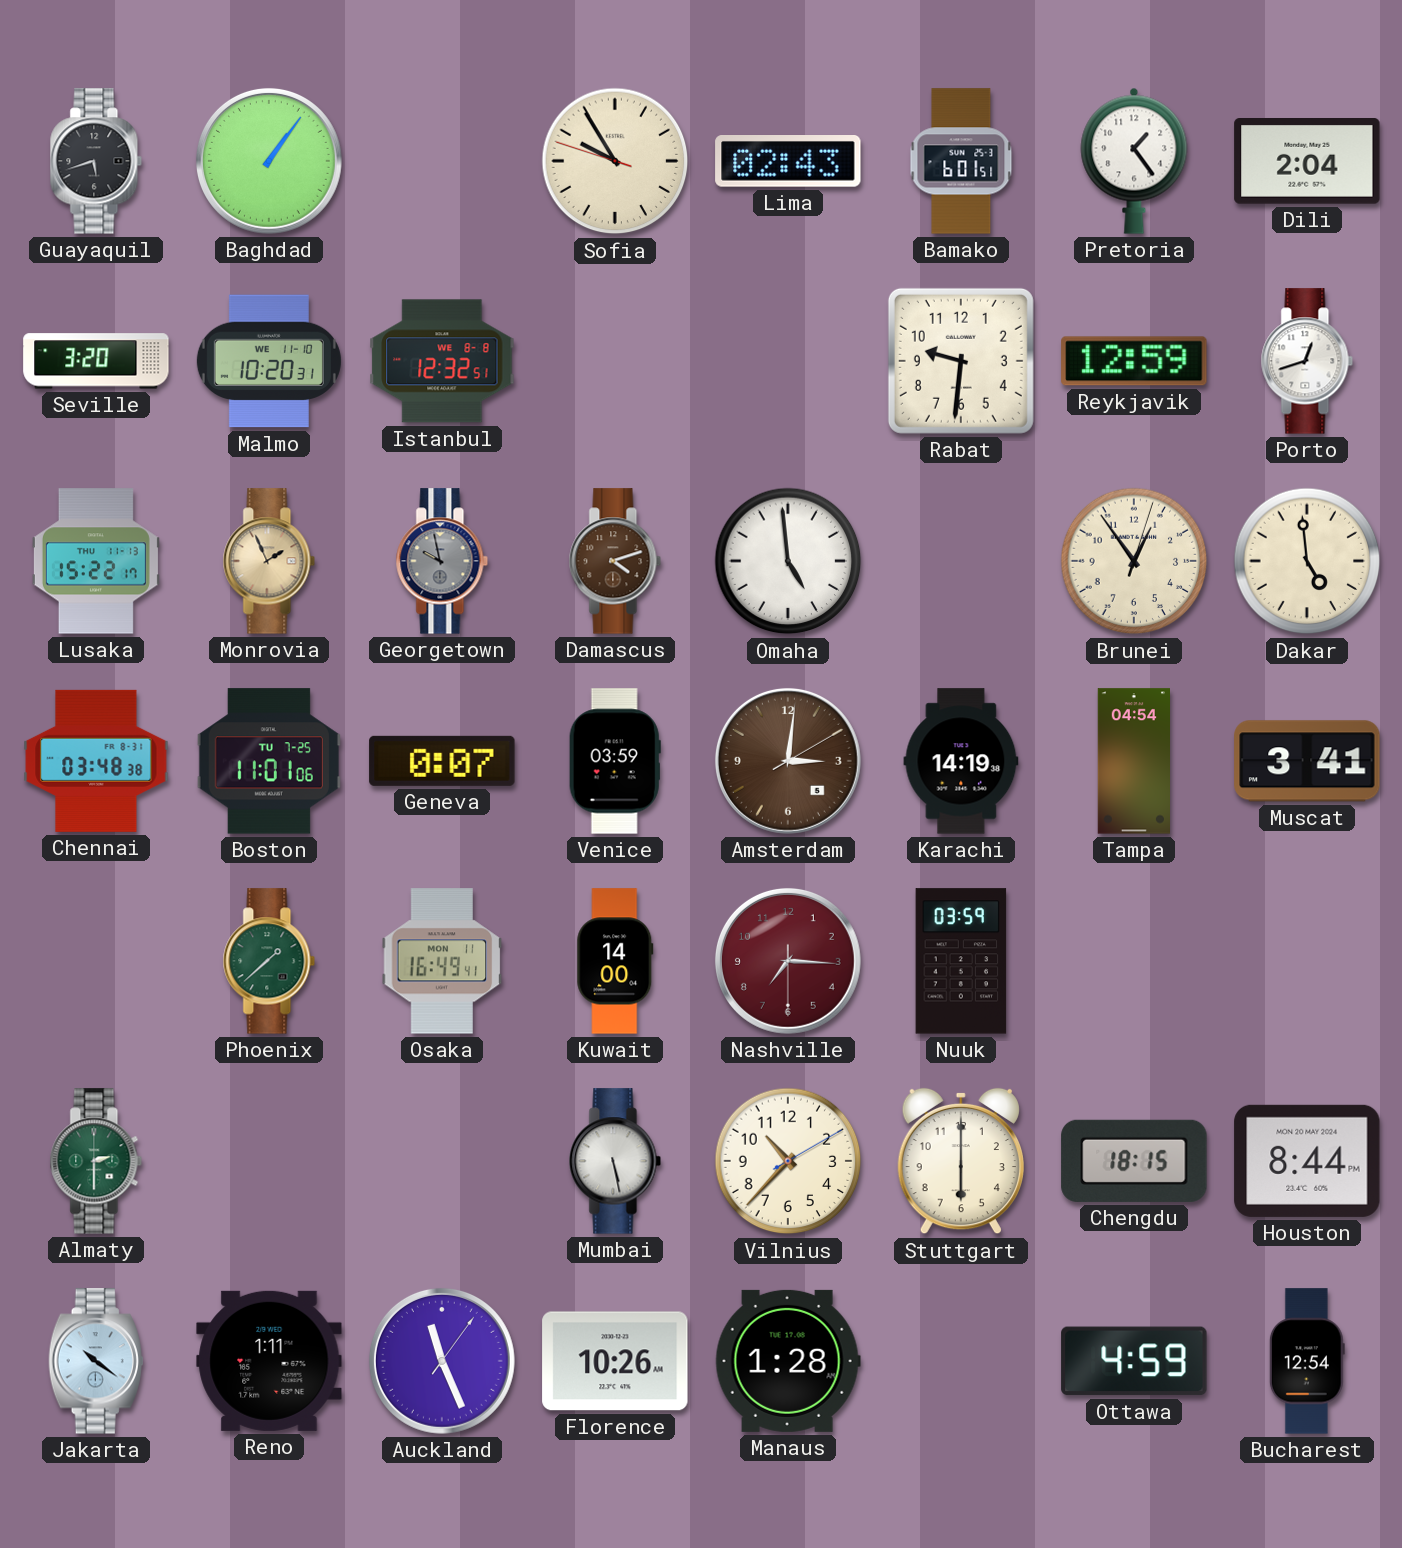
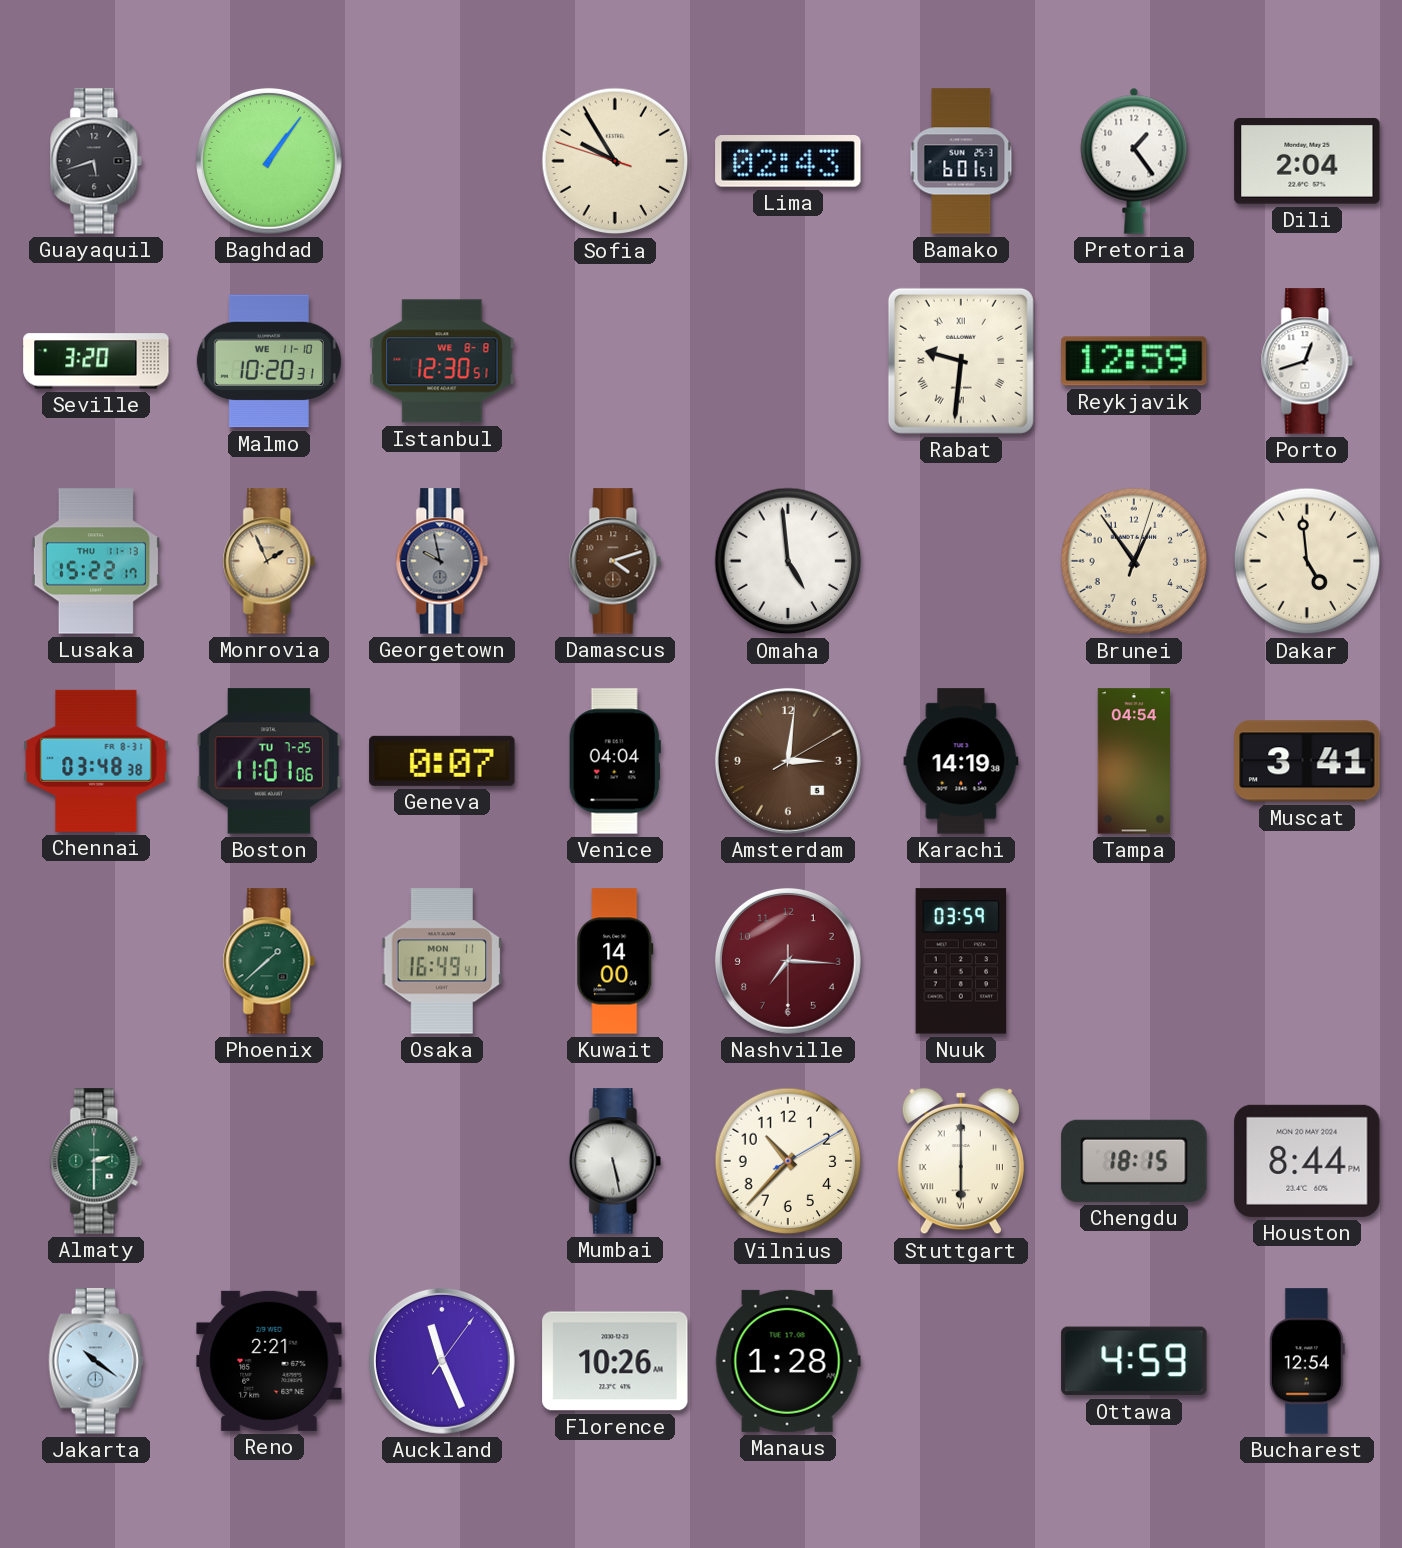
Istanbul: 12:32 -> 12:30
Rabat numerals: Arabic -> Roman
Venice: 03:59 -> 04:04
Stuttgart numerals: Arabic -> Roman
Reno: 1:11 -> 2:21
